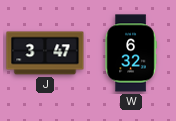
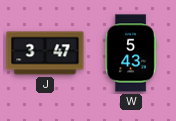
W: 6:32 -> 5:43
